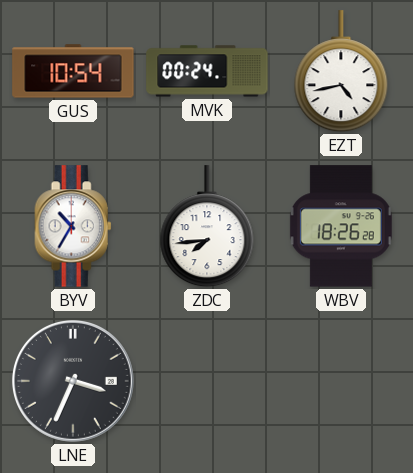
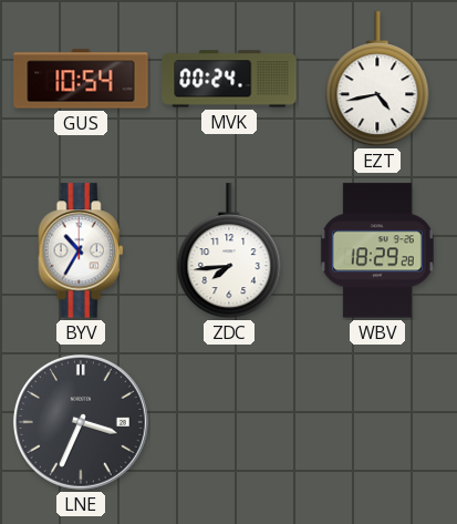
WBV: 18:26 -> 18:29
